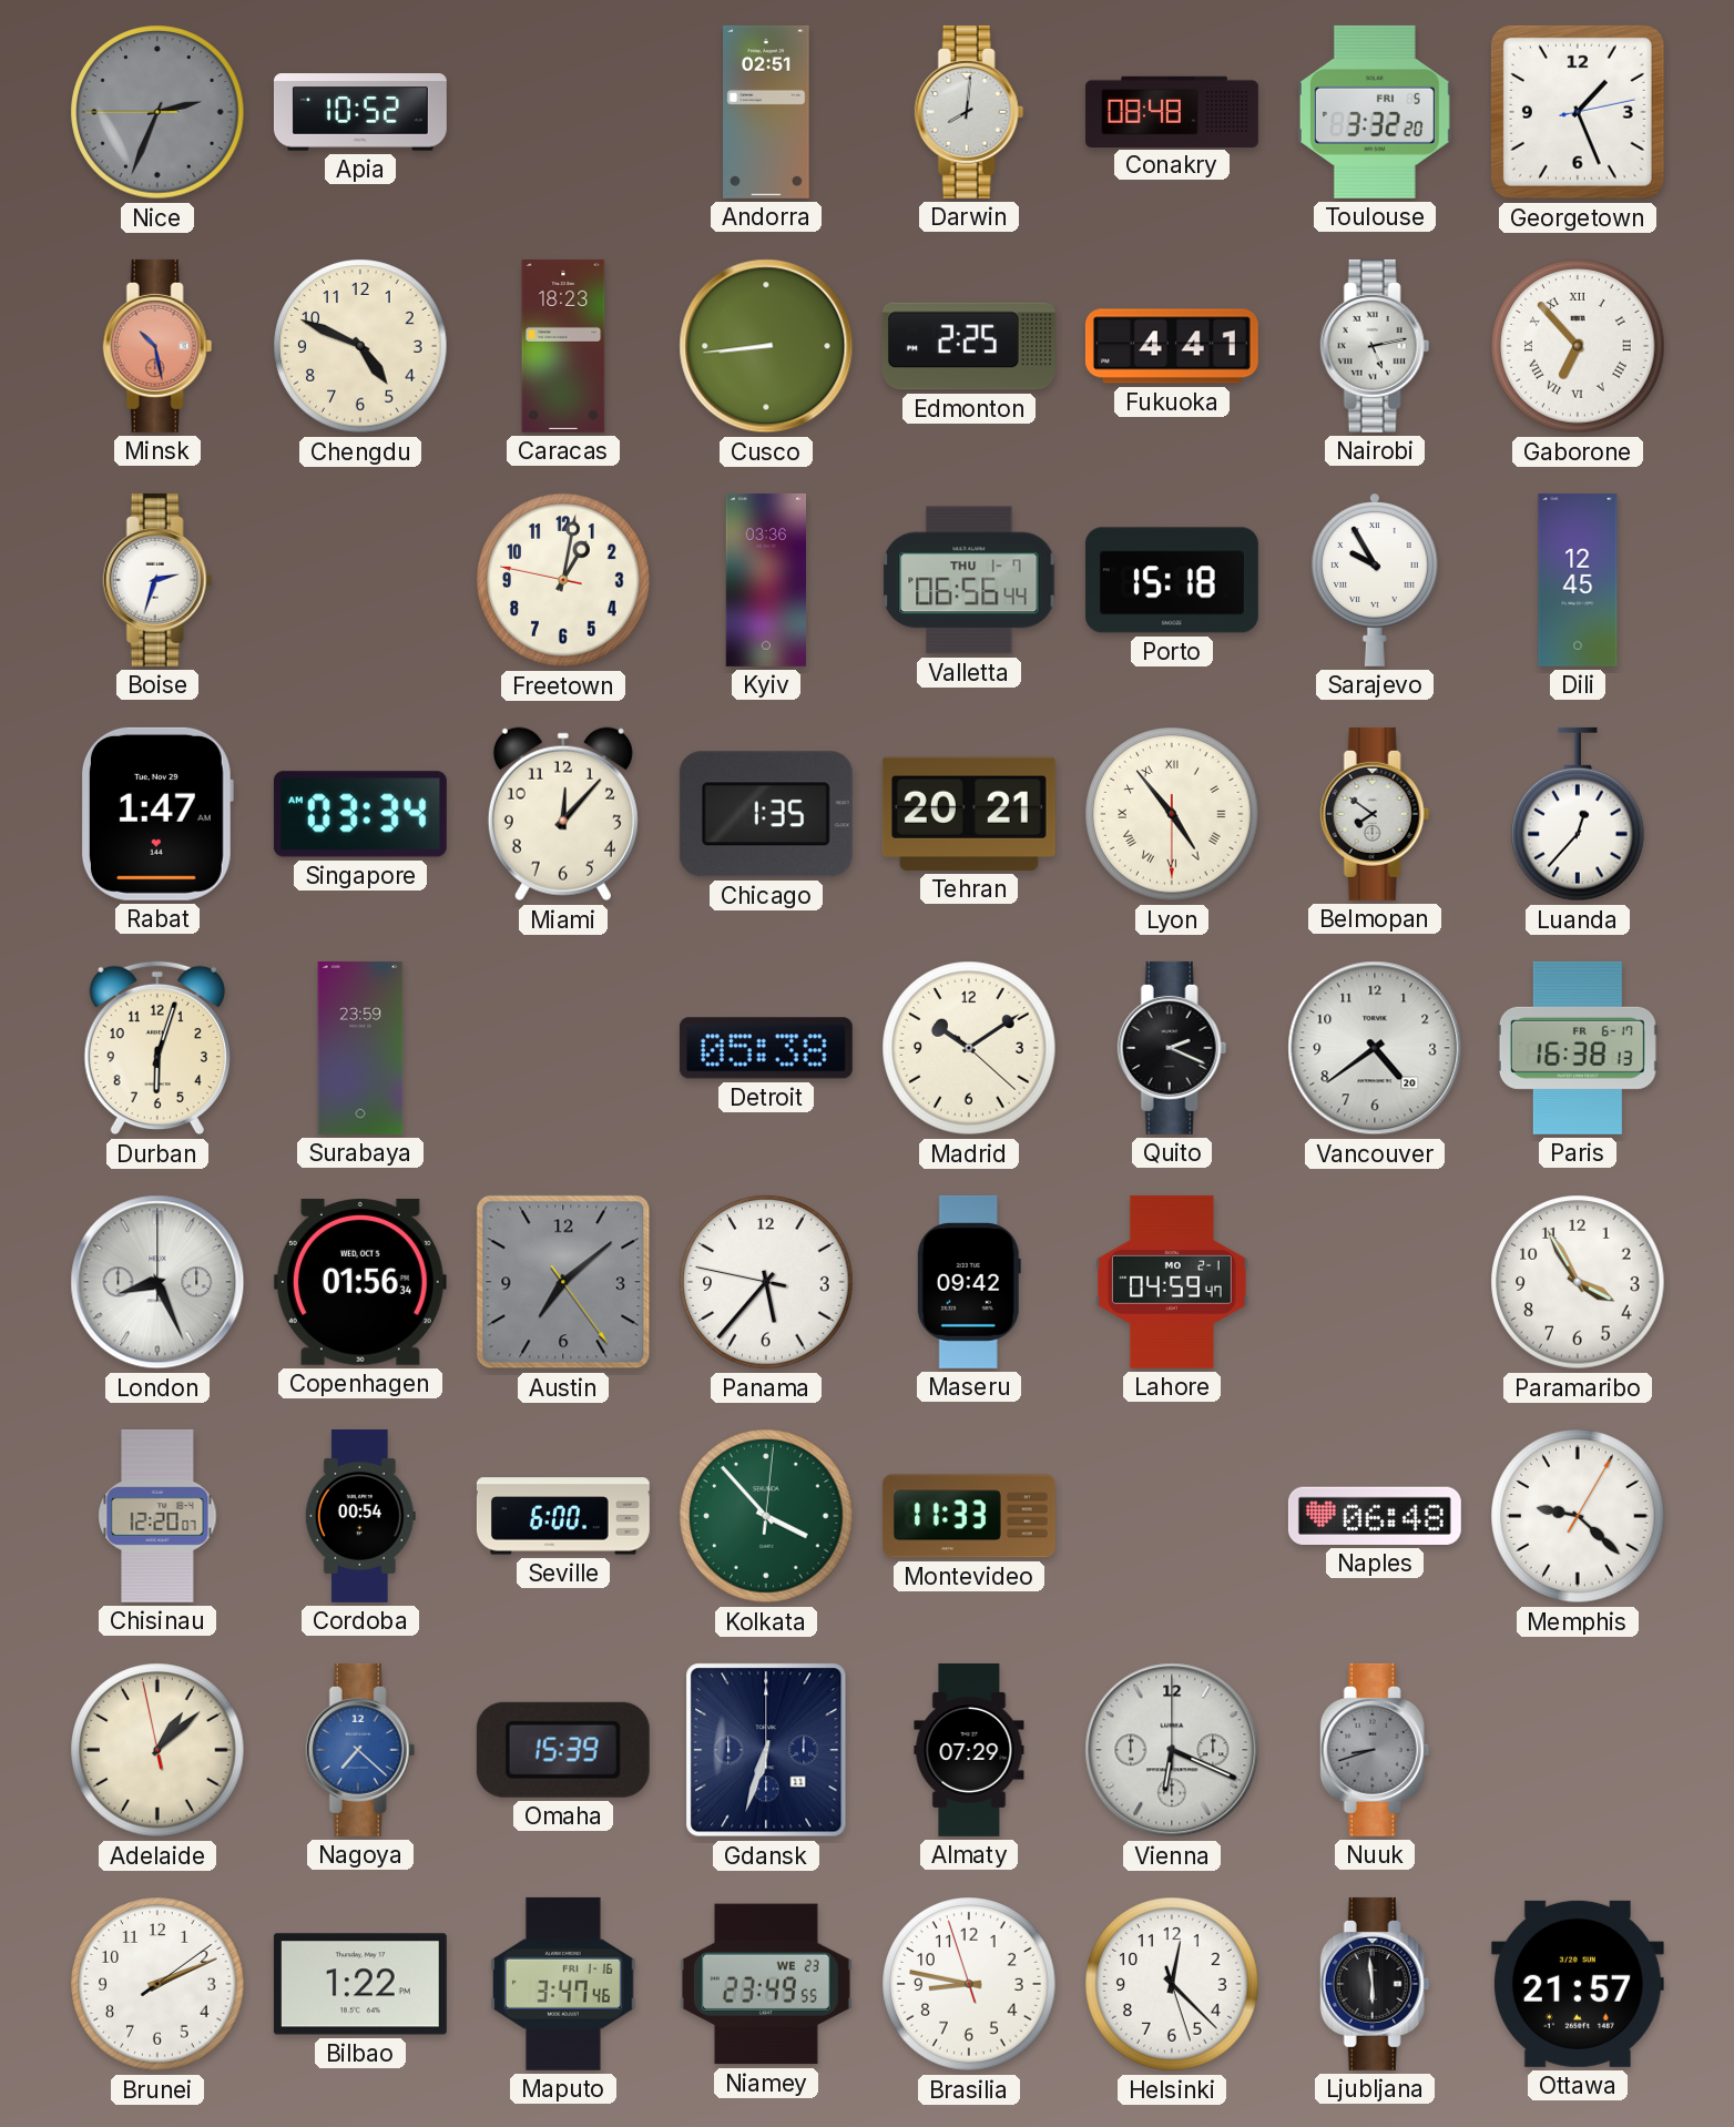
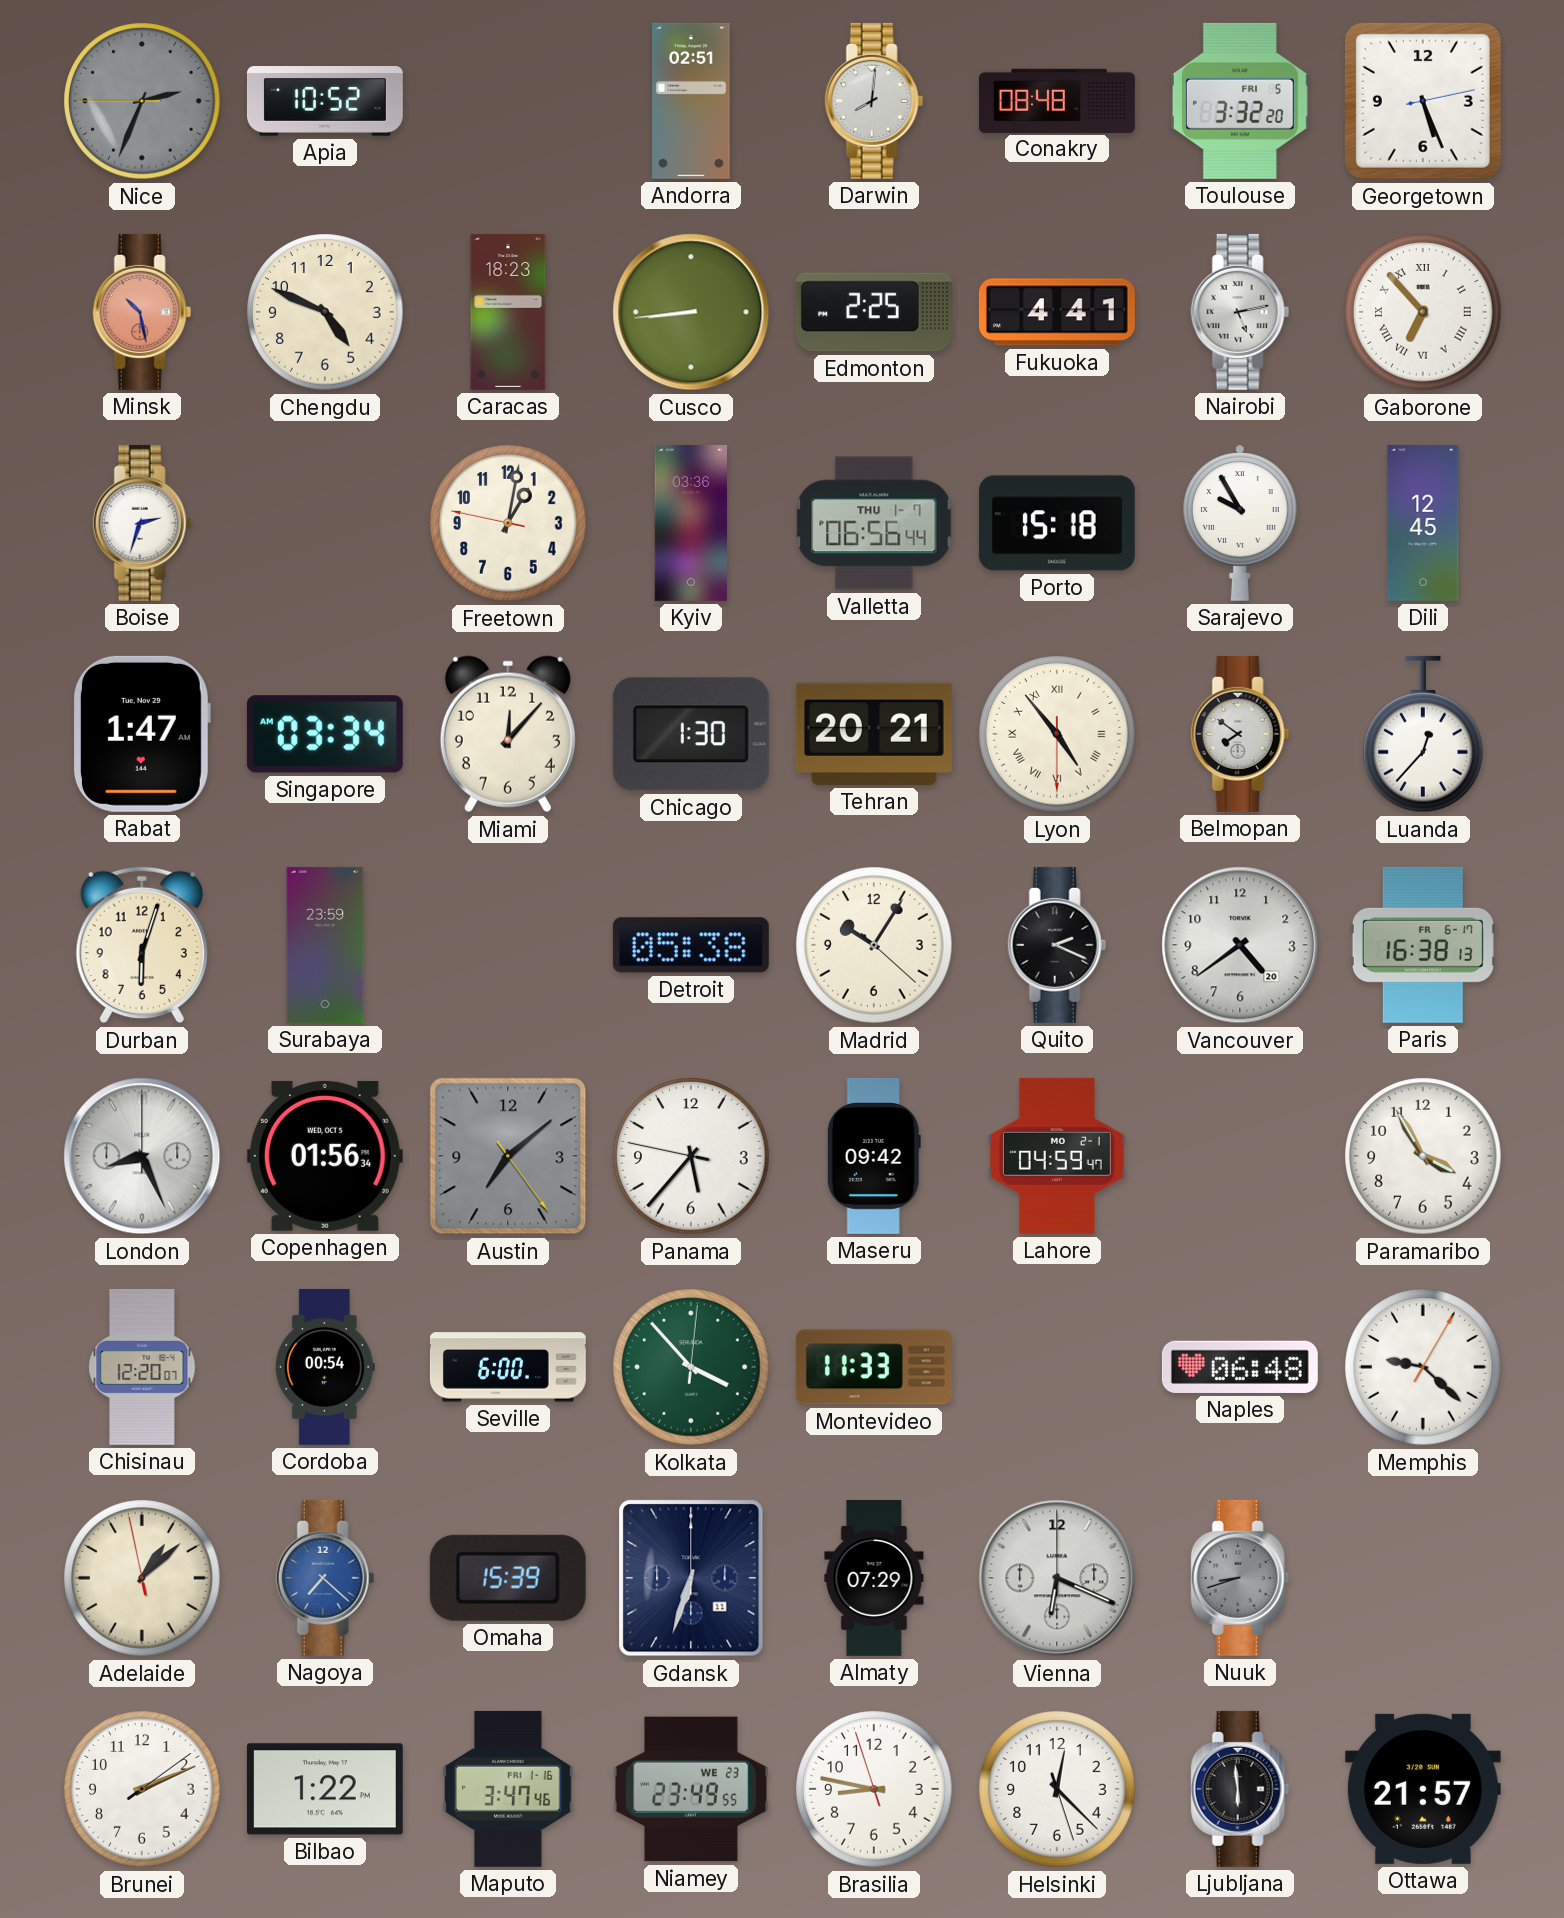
Georgetown: 1:26 -> 5:26
Chicago: 1:35 -> 1:30
Madrid: 10:09 -> 10:05
